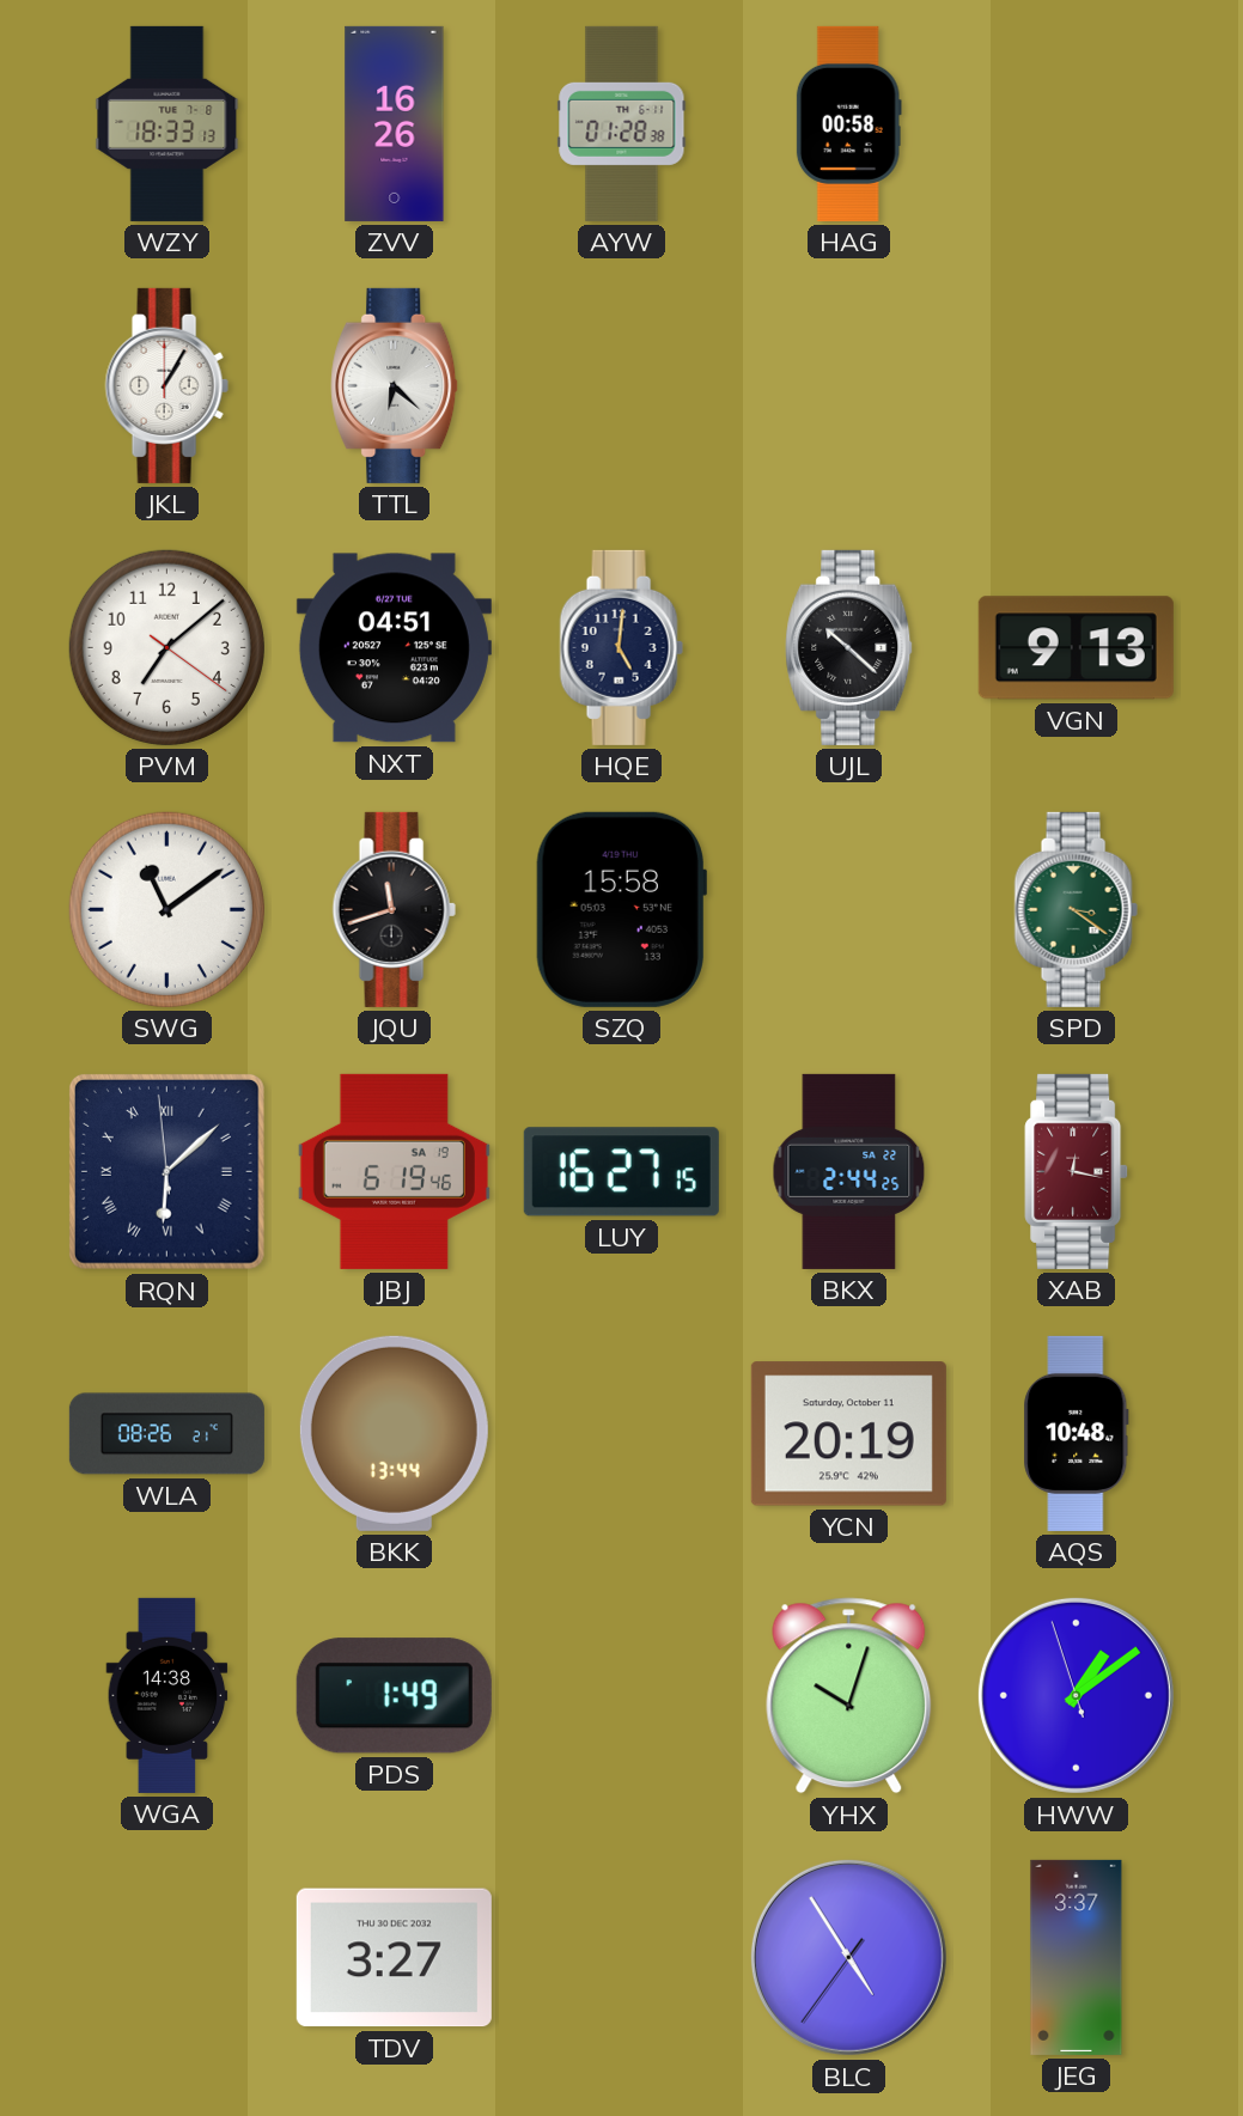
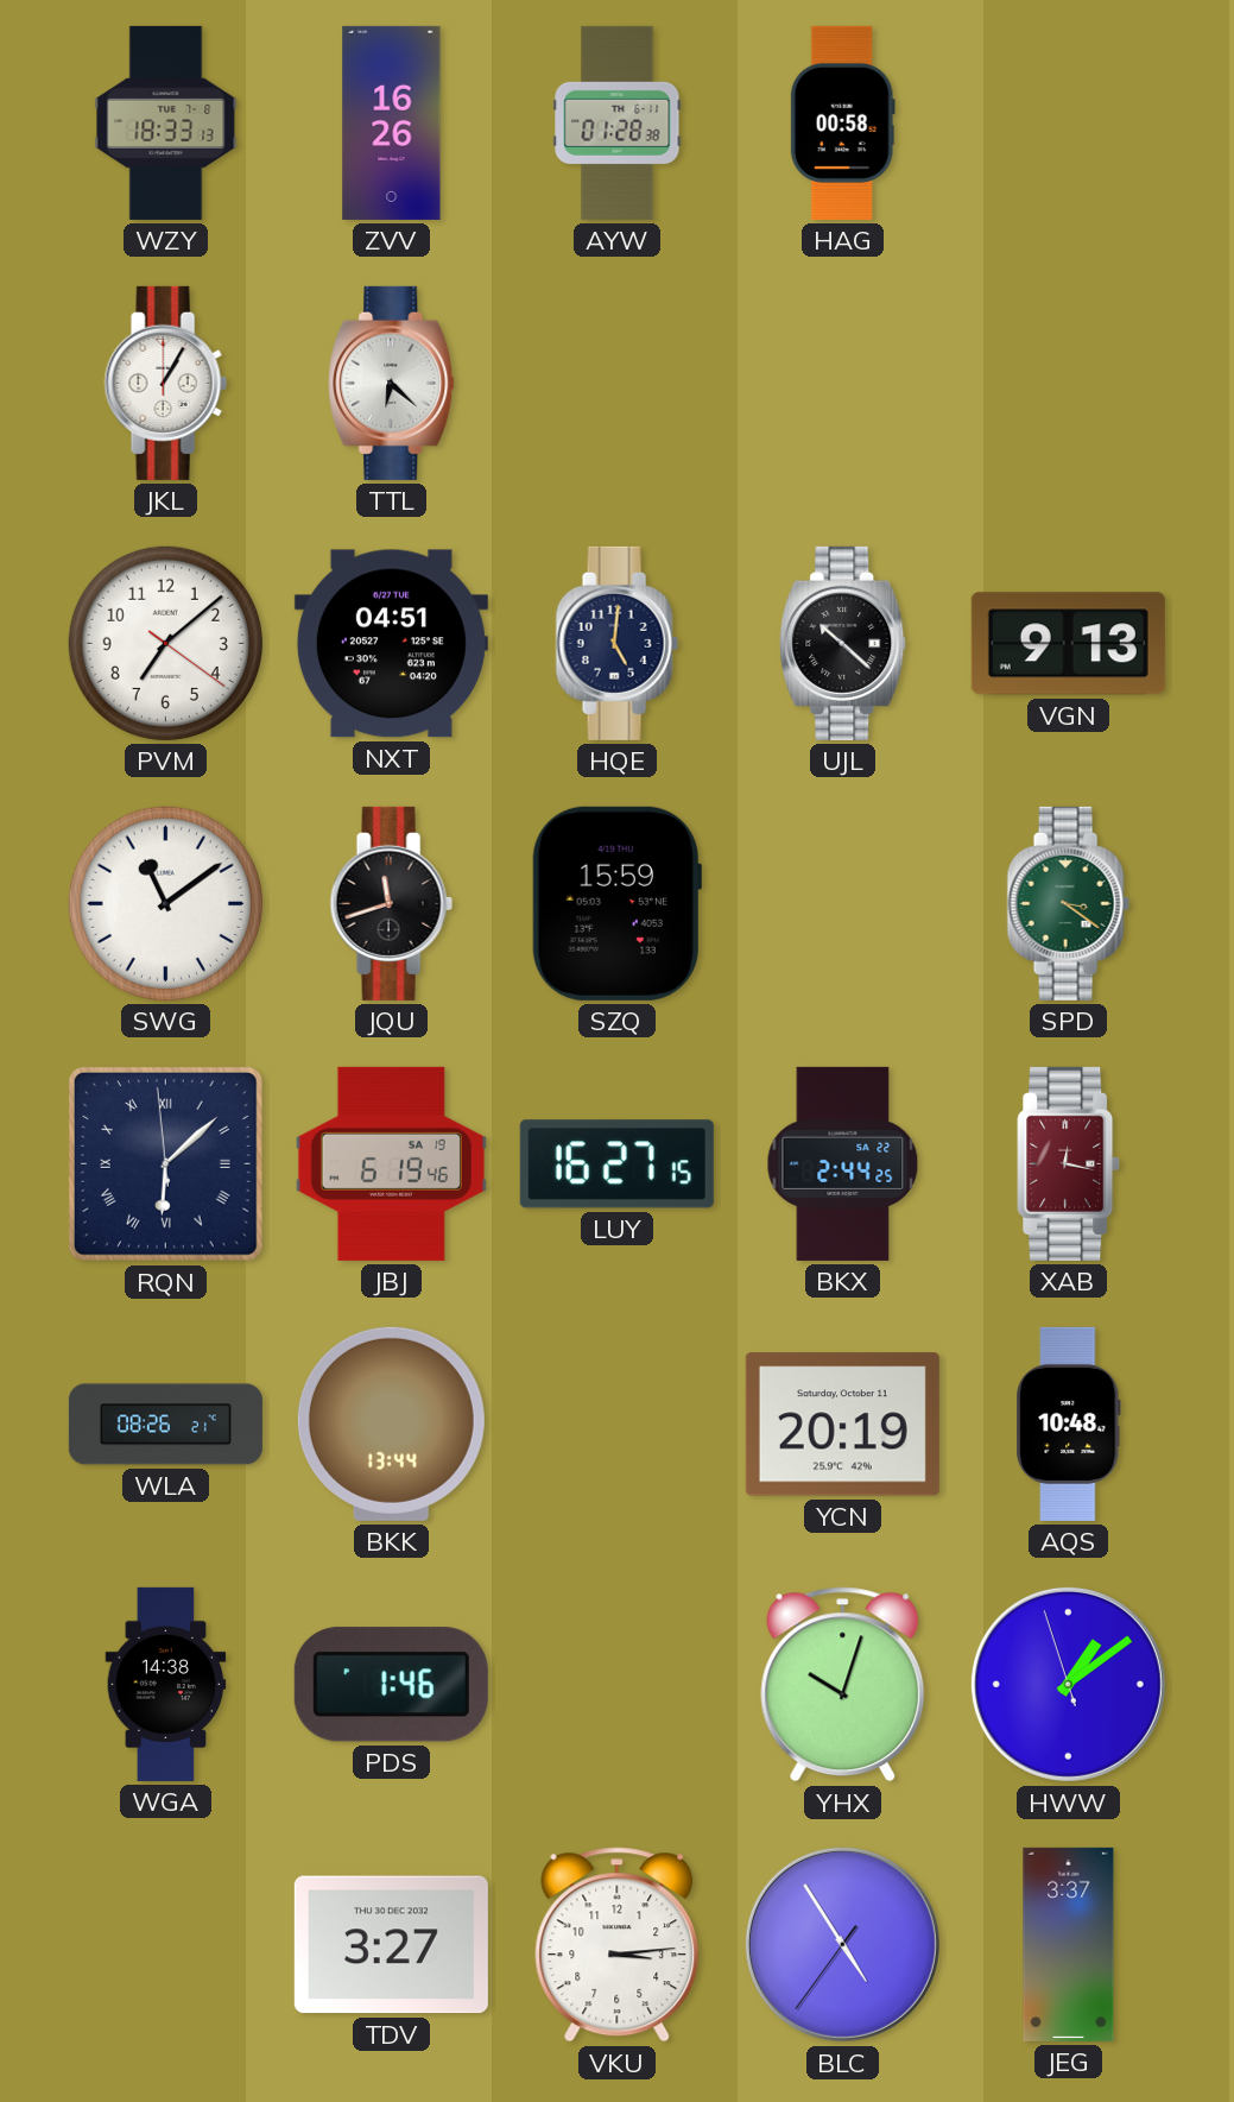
SZQ: 15:58 -> 15:59
PDS: 1:49 -> 1:46
VKU: none -> 3:14
